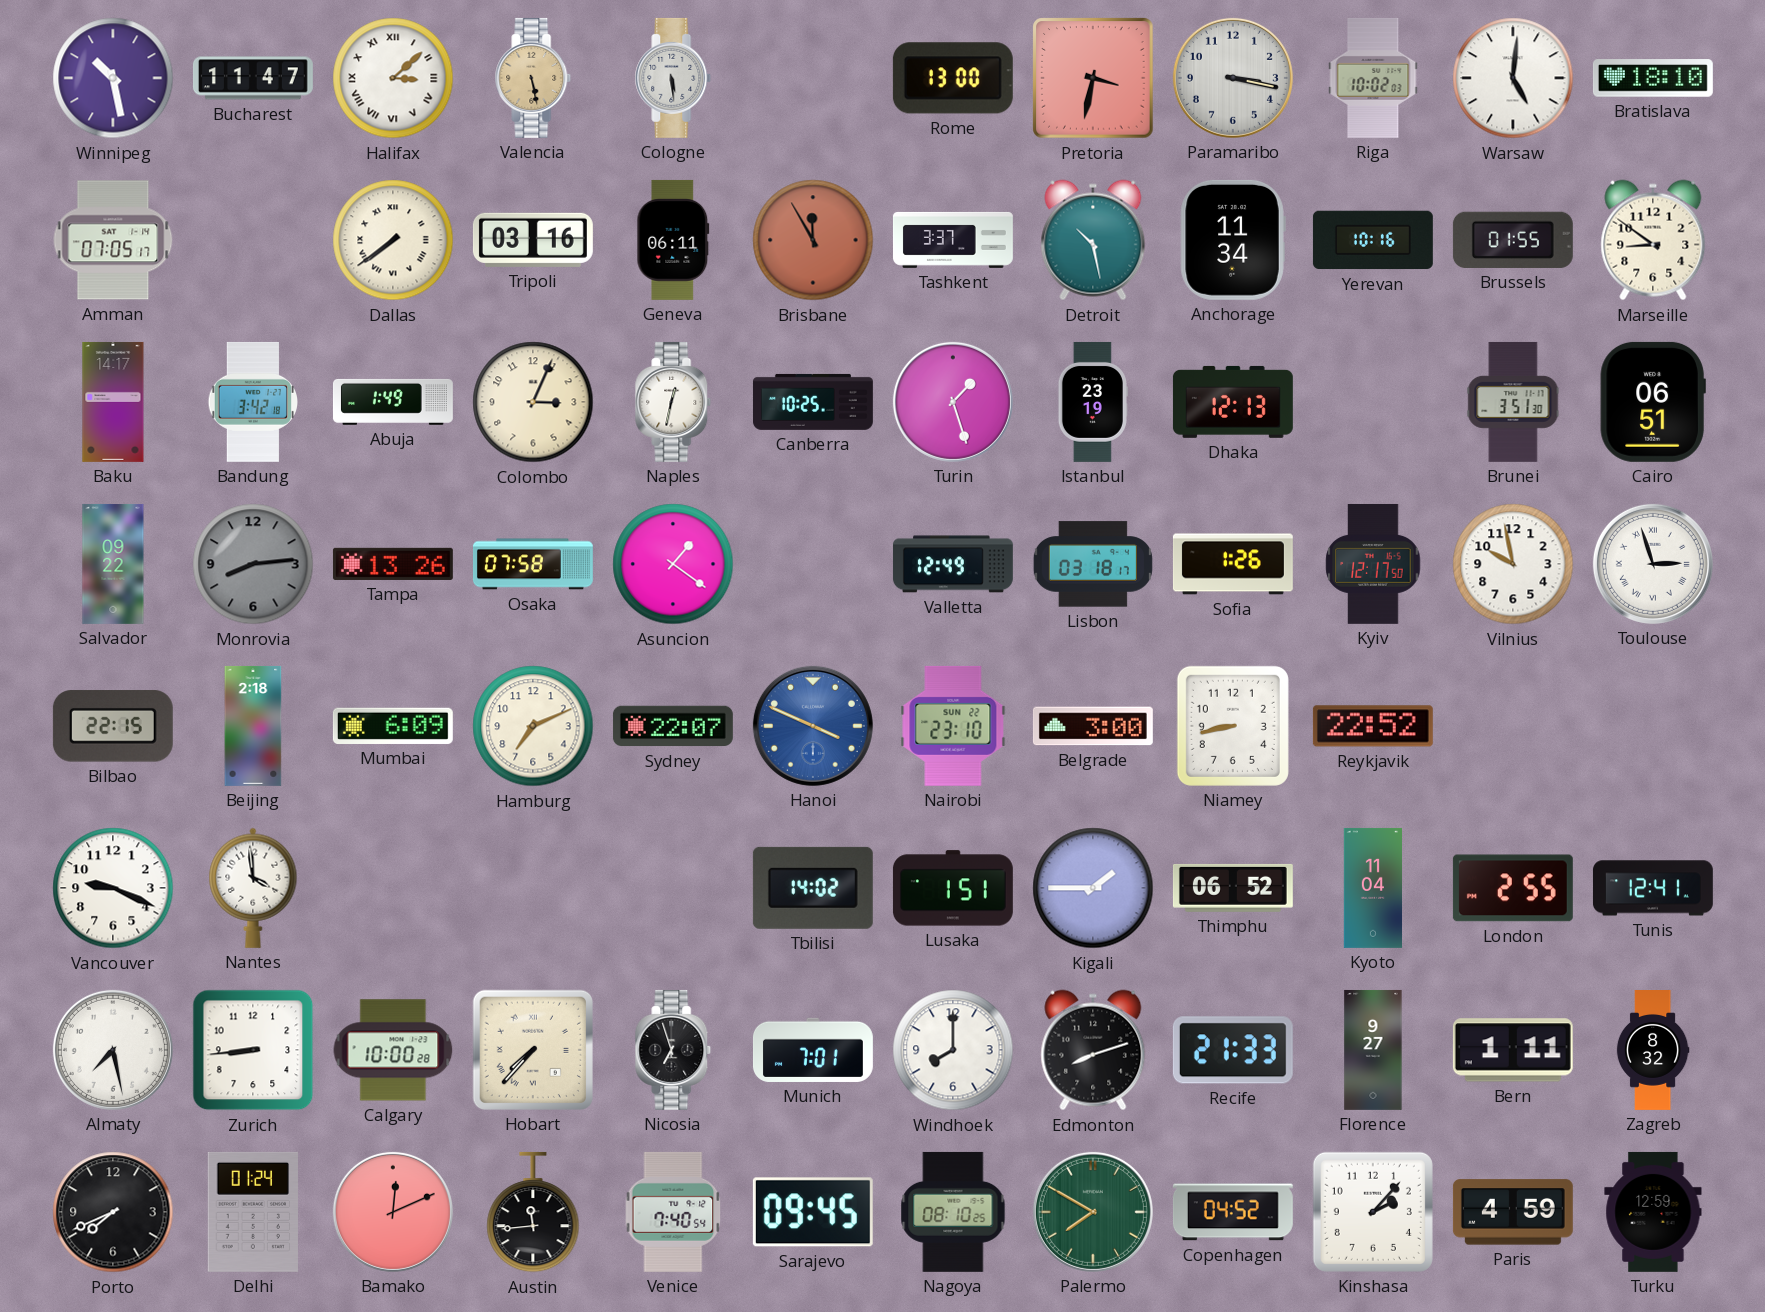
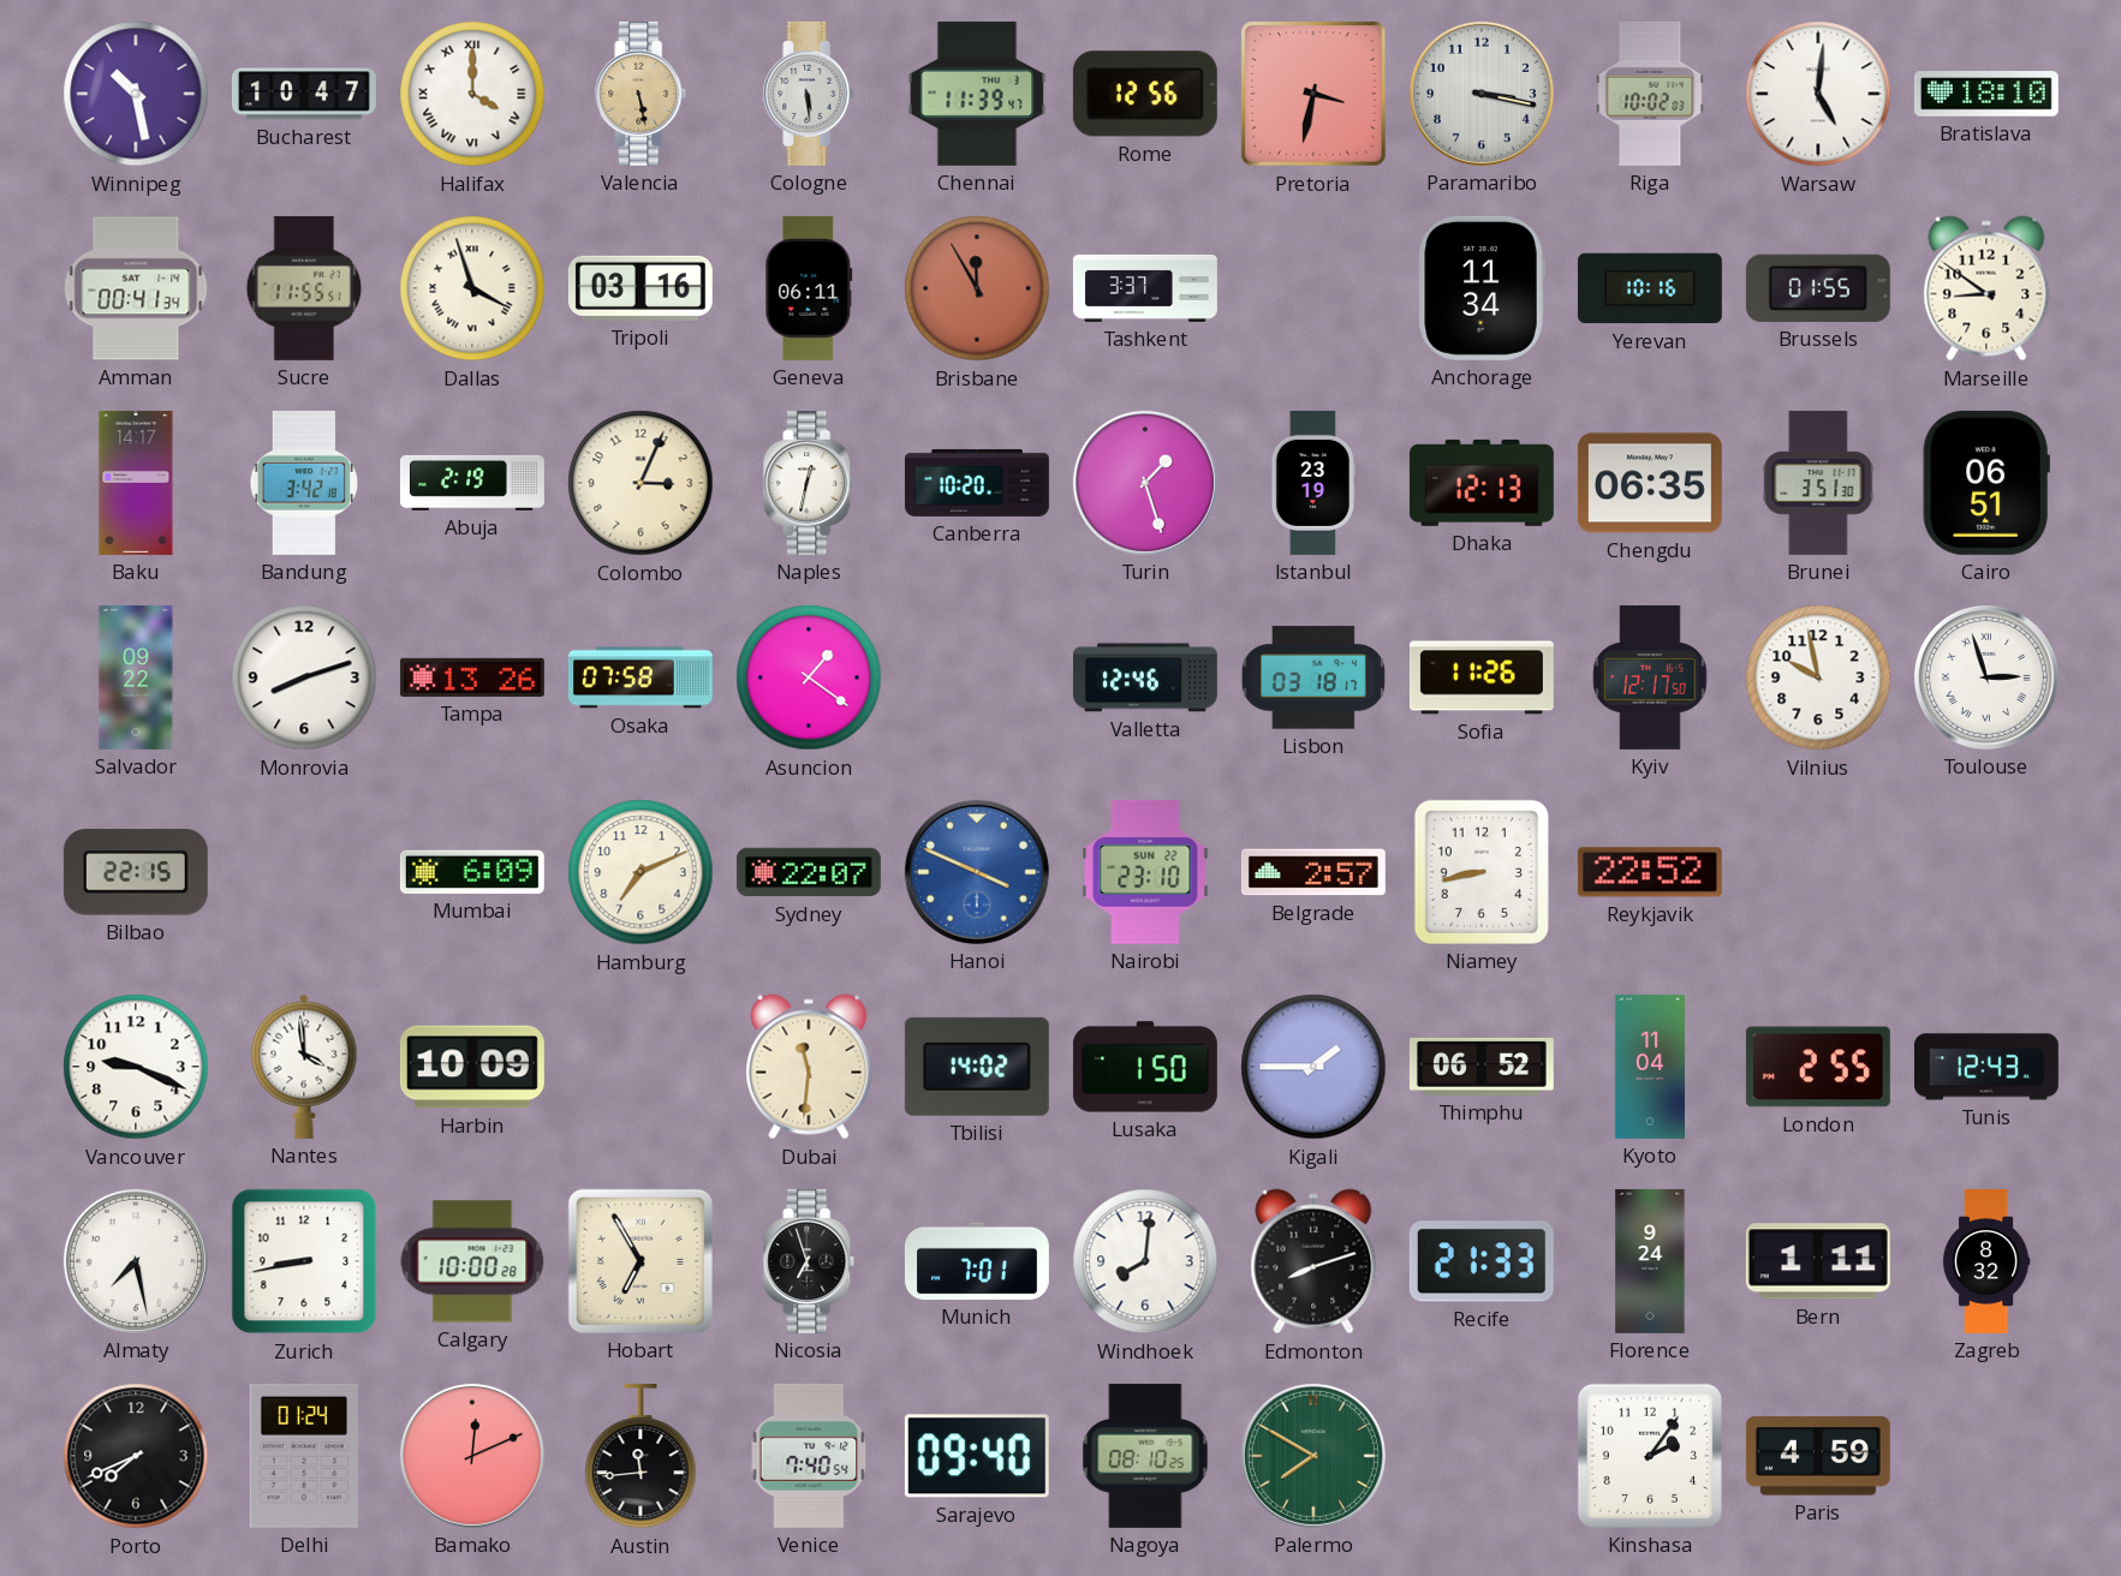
Bucharest: 11:47 -> 10:47
Halifax: 3:08 -> 4:00
Chennai: none -> 11:39
Rome: 13:00 -> 12:56
Amman: 07:05 -> 00:41
Sucre: none -> 11:55
Dallas: 7:39 -> 3:57
Detroit: 10:28 -> none
Abuja: 1:49 -> 2:19
Canberra: 10:25 -> 10:20
Chengdu: none -> 06:35
Monrovia: 8:14 -> 8:12
Monrovia dial: grey -> white
Valletta: 12:49 -> 12:46
Sofia: 1:26 -> 11:26
Beijing: 2:18 -> none
Belgrade: 3:00 -> 2:57
Harbin: none -> 10:09
Dubai: none -> 11:31
Lusaka: 1:51 -> 1:50
Tunis: 12:41 -> 12:43
Zurich: 8:44 -> 8:43
Hobart: 7:37 -> 6:55
Windhoek: 8:00 -> 8:01
Florence: 9:27 -> 9:24
Sarajevo: 09:45 -> 09:40
Copenhagen: 04:52 -> none
Kinshasa: 2:07 -> 2:06
Turku: 12:59 -> none
